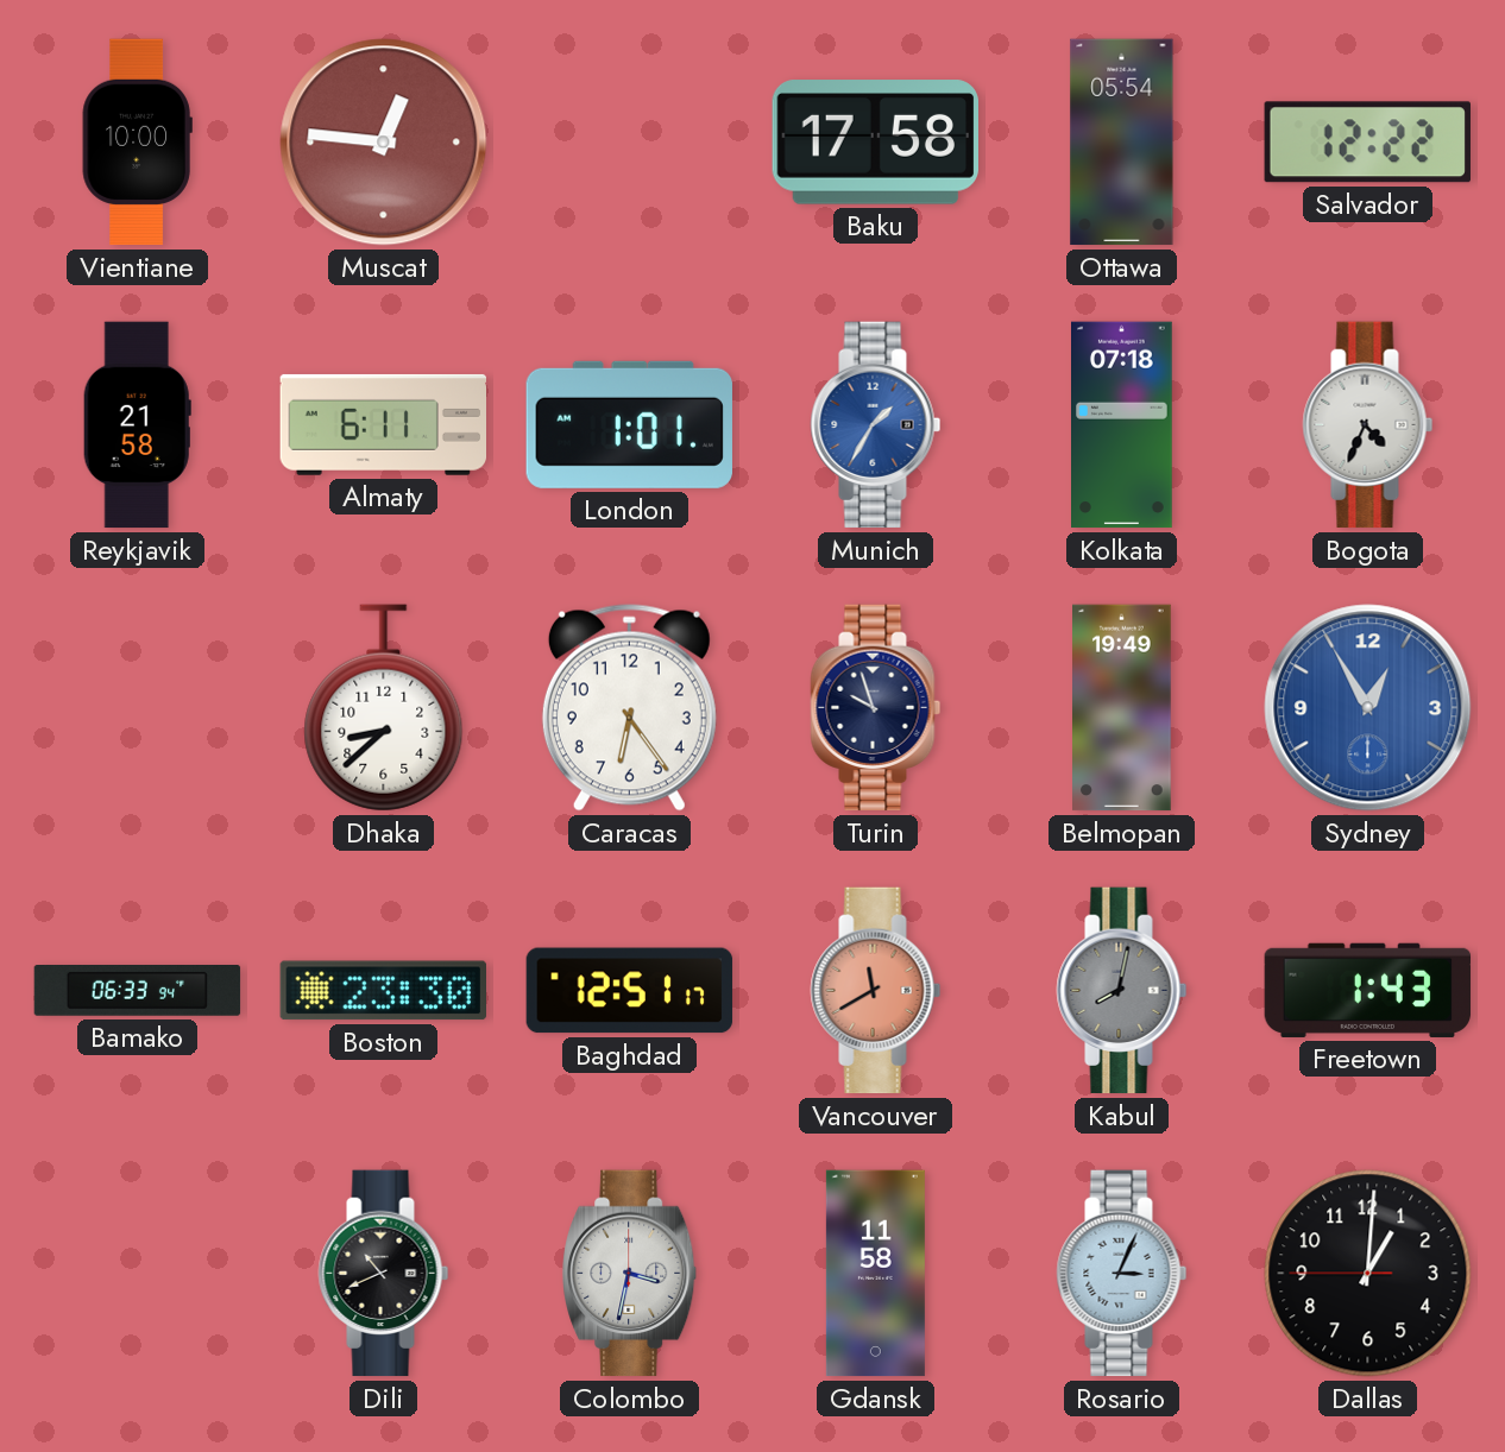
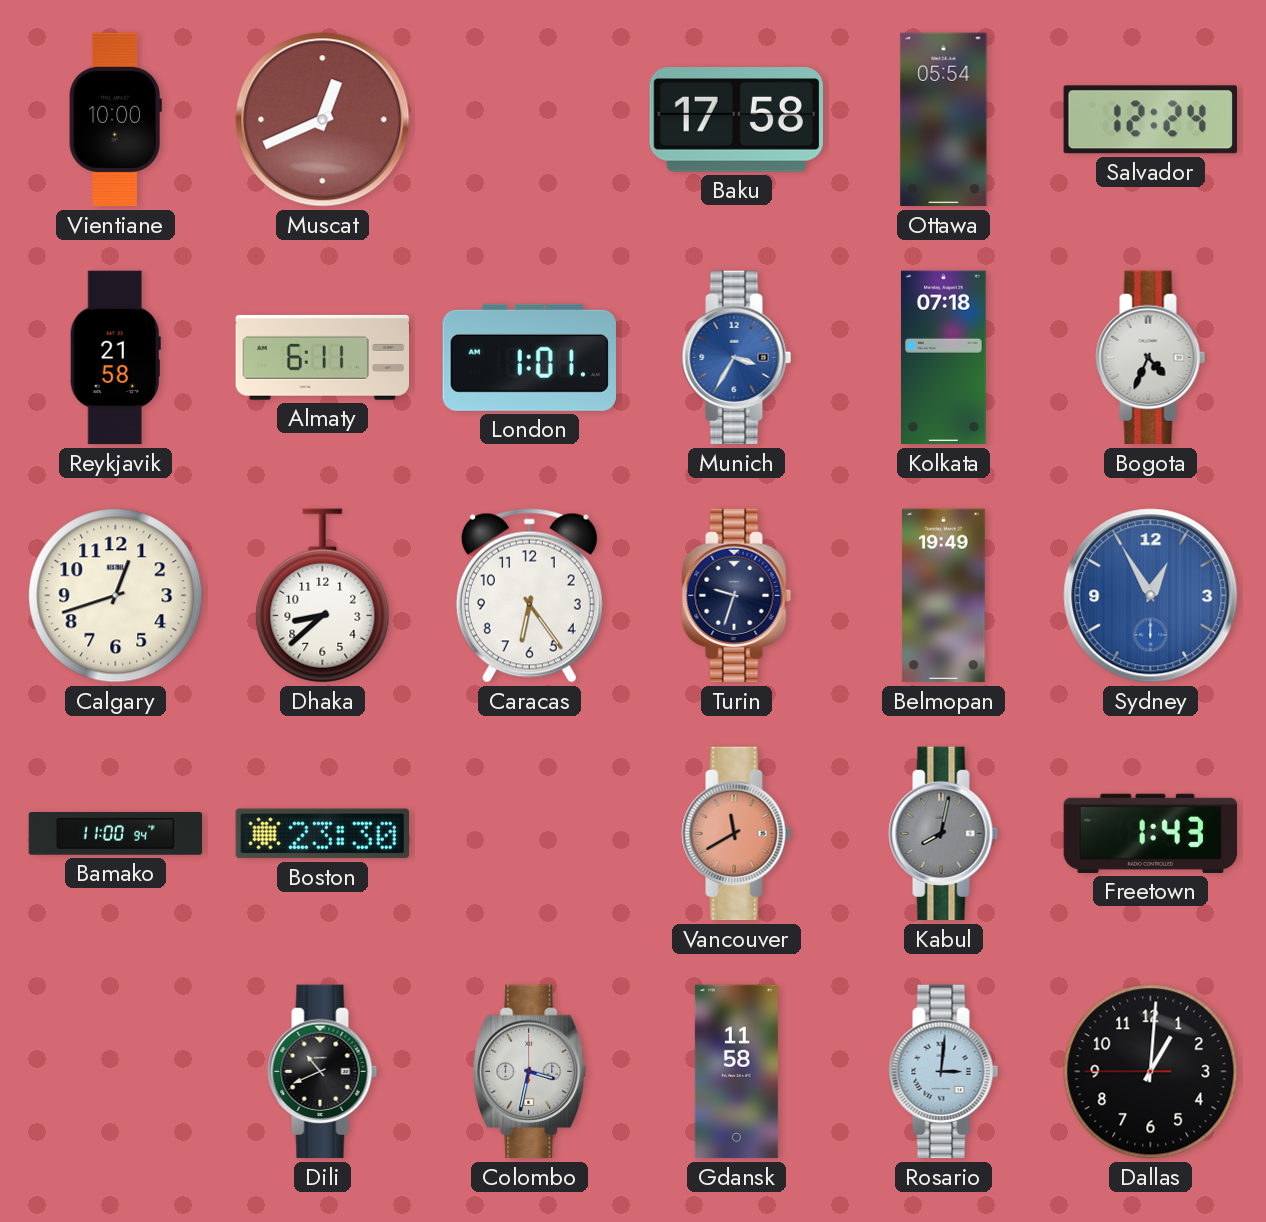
Muscat: 12:46 -> 12:41
Salvador: 12:22 -> 12:24
Munich: 1:35 -> 3:35
Calgary: none -> 12:42
Turin: 9:57 -> 9:33
Bamako: 06:33 -> 11:00
Baghdad: 12:51 -> none
Rosario: 3:04 -> 3:01
